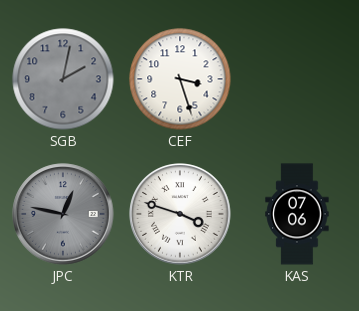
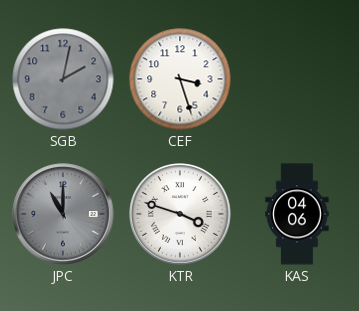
JPC: 12:47 -> 11:00
KAS: 07:06 -> 04:06
